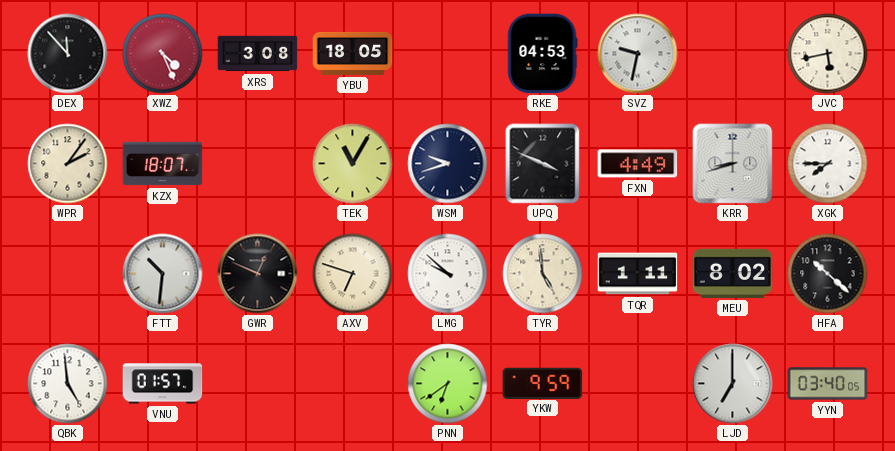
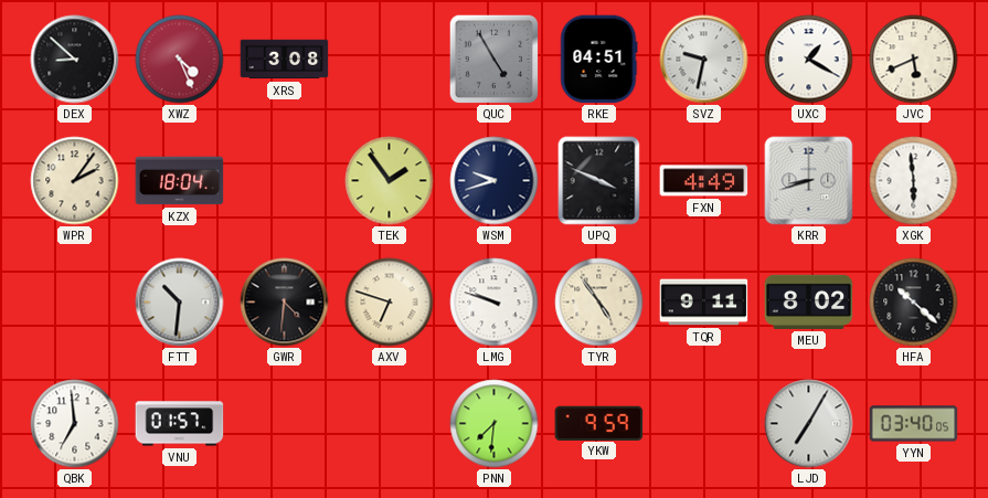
DEX: 11:53 -> 8:52
YBU: 18:05 -> none
QUC: none -> 4:55
RKE: 04:53 -> 04:51
UXC: none -> 1:20
JVC: 5:43 -> 5:41
KZX: 18:07 -> 18:04
TEK: 11:05 -> 1:54
XGK: 7:45 -> 5:59
GWR: 12:49 -> 4:31
LMG: 9:52 -> 9:48
TYR: 4:59 -> 4:54
TQR: 1:11 -> 9:11
QBK: 4:59 -> 6:59
PNN: 6:39 -> 7:31
LJD: 7:00 -> 7:05
